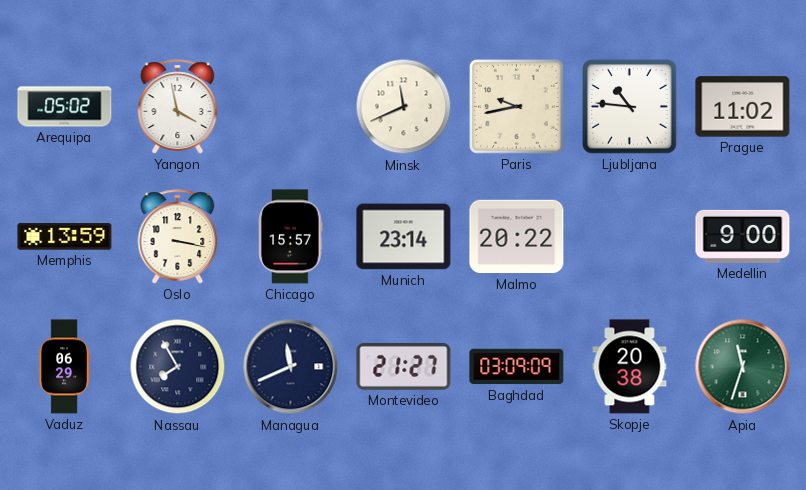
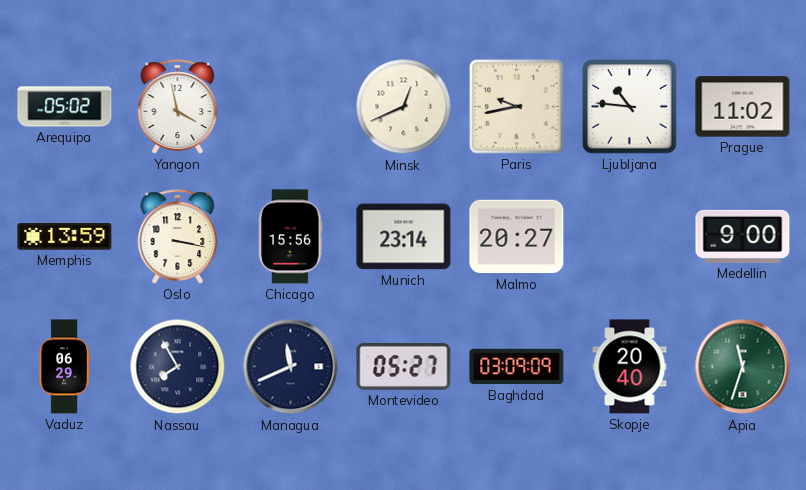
Minsk: 11:41 -> 12:41
Chicago: 15:57 -> 15:56
Malmo: 20:22 -> 20:27
Montevideo: 21:27 -> 05:27
Skopje: 20:38 -> 20:40
